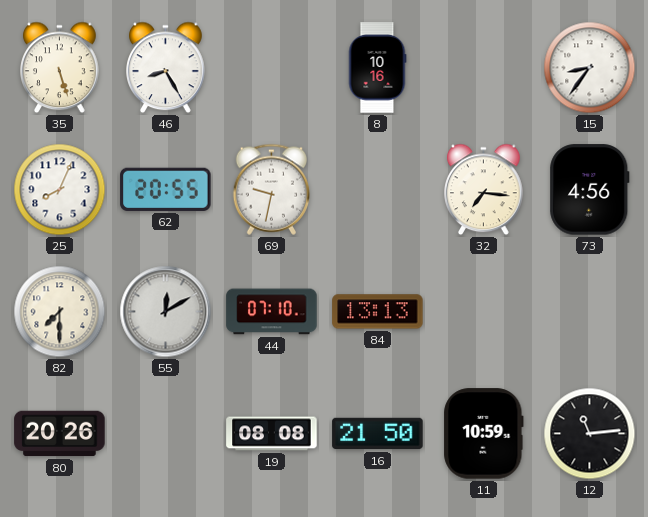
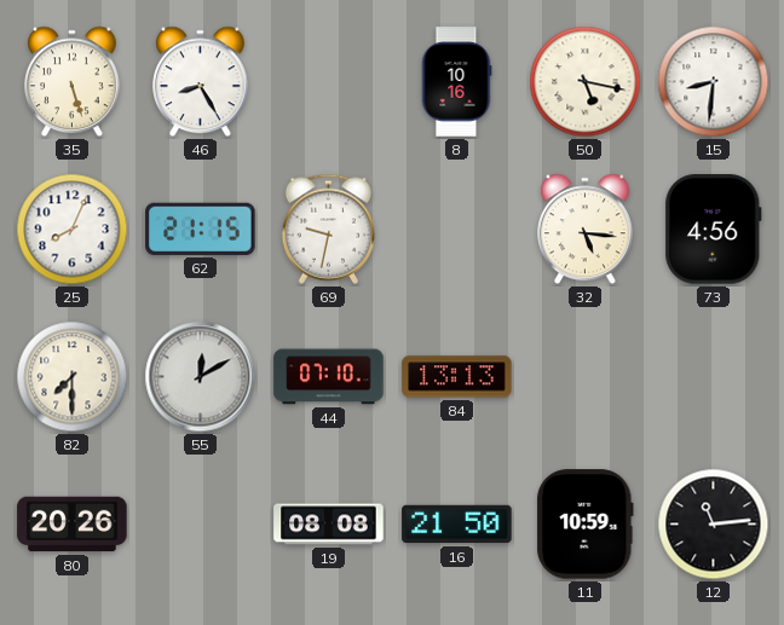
50: none -> 5:17
15: 8:36 -> 8:31
62: 20:55 -> 21:15
32: 7:16 -> 5:16
